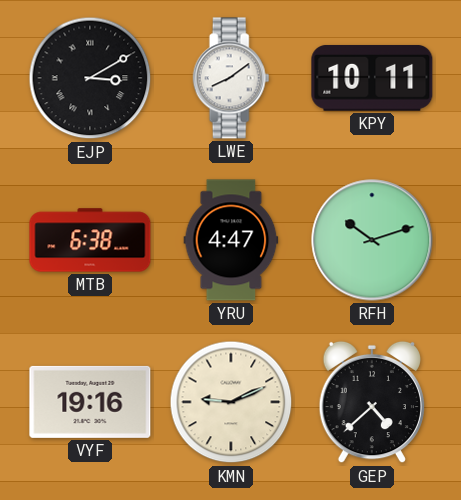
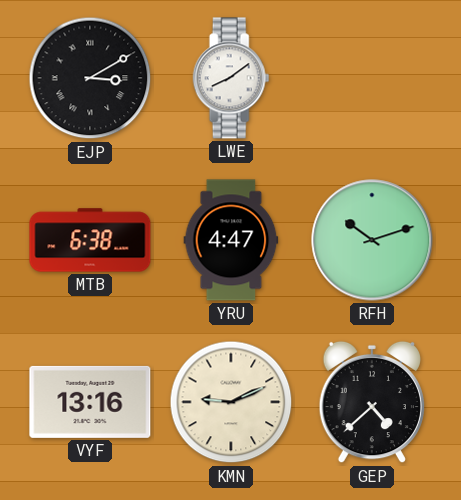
KPY: 10:11 -> none
VYF: 19:16 -> 13:16
